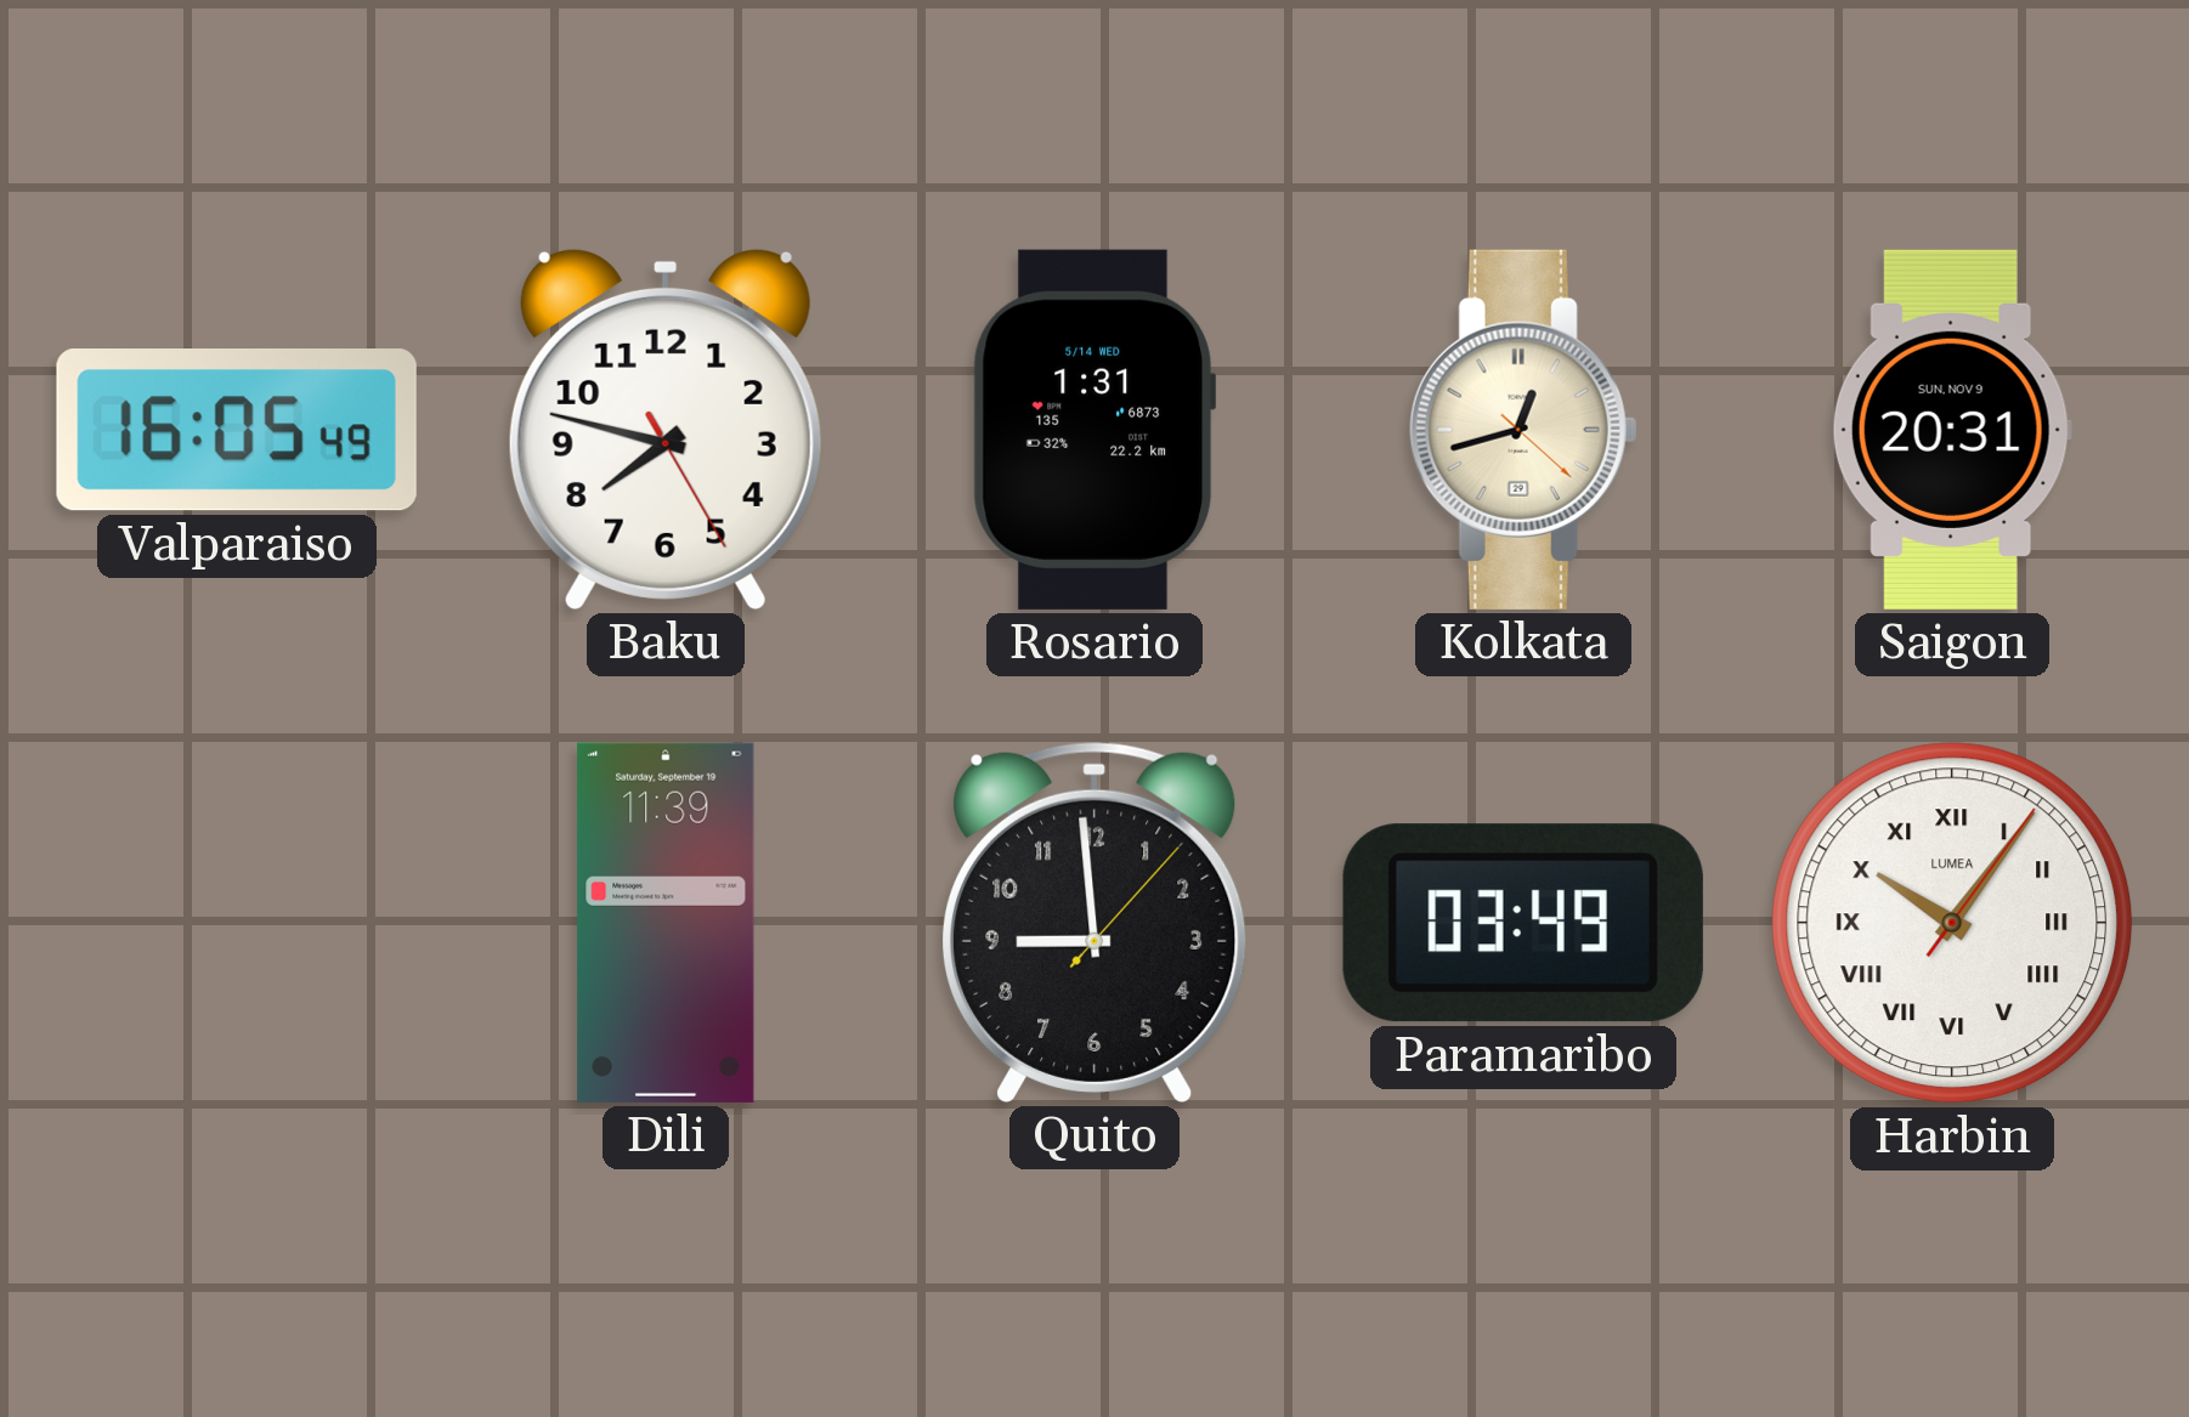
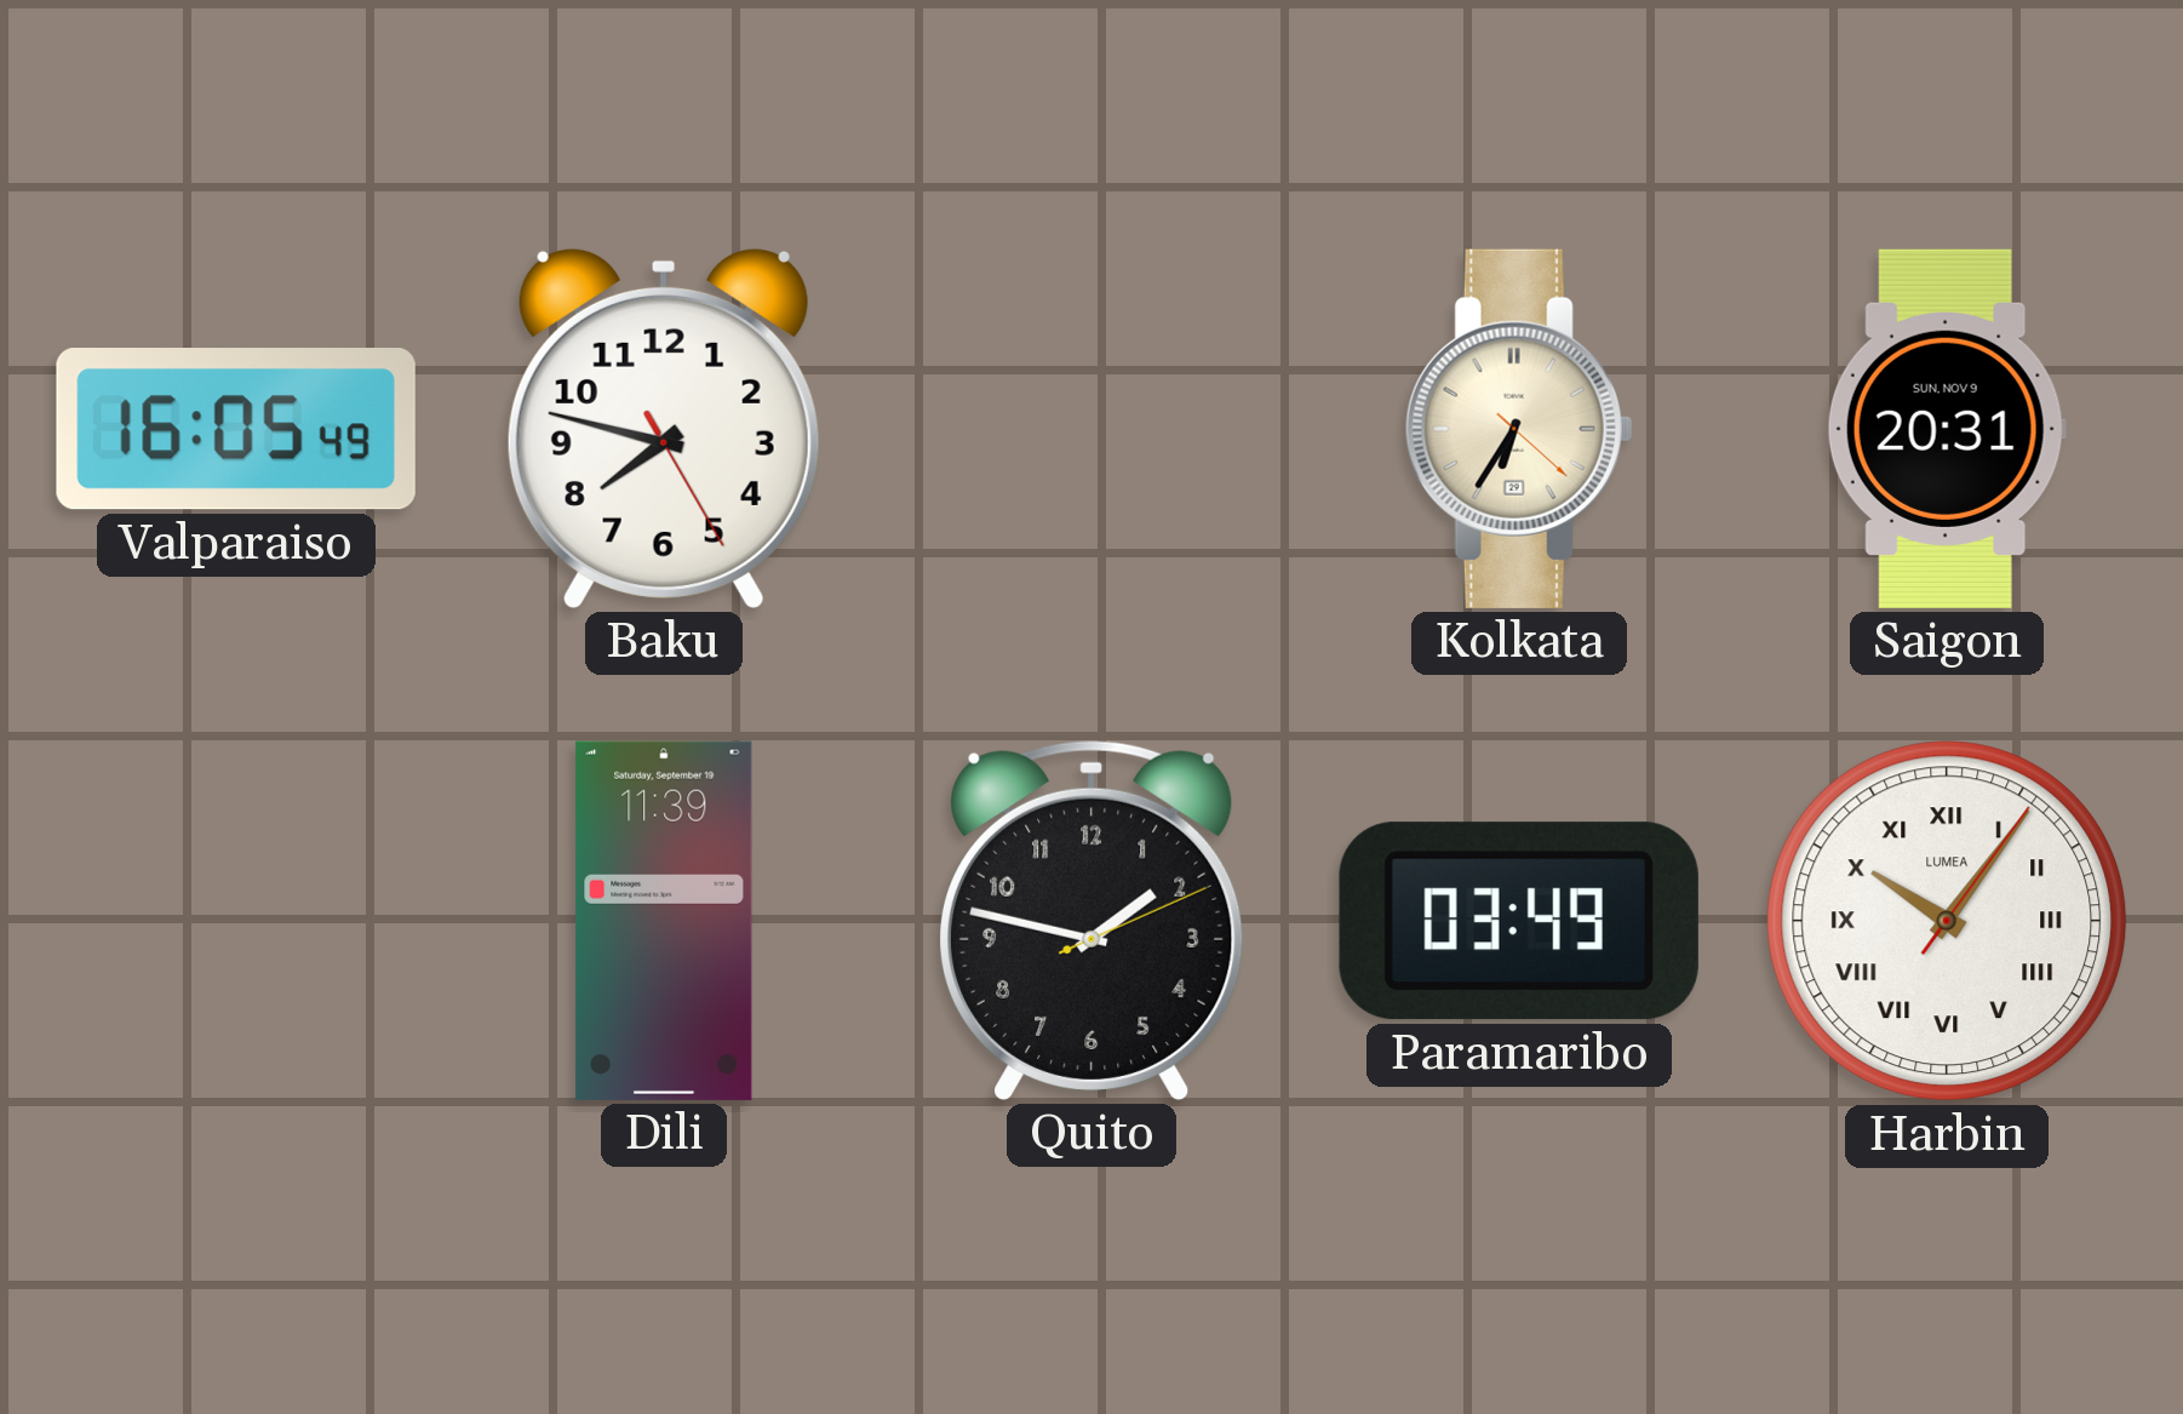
Rosario: 1:31 -> none
Kolkata: 12:42 -> 6:35
Quito: 8:59 -> 1:47
